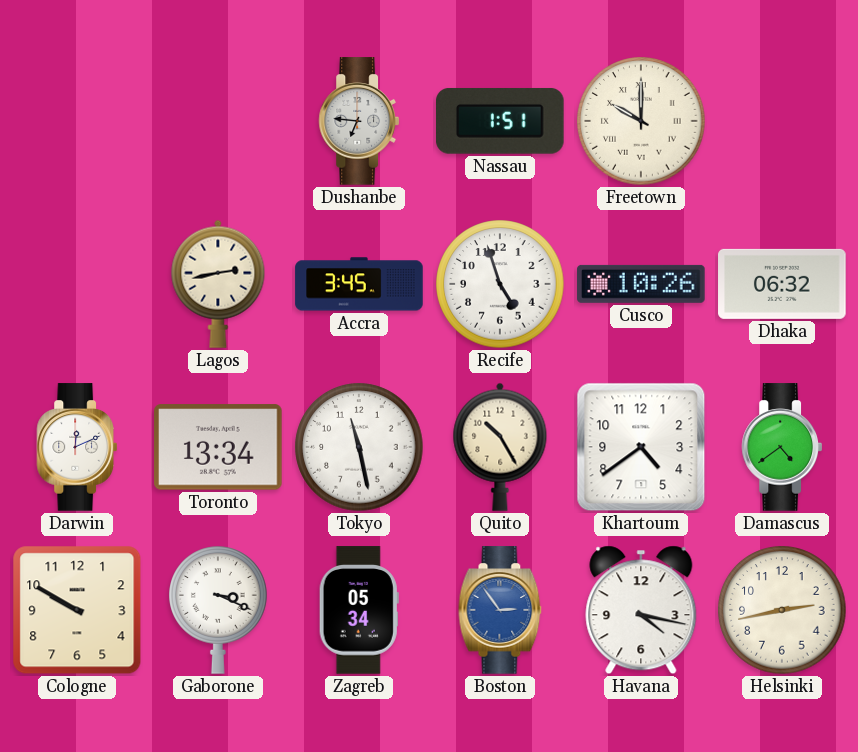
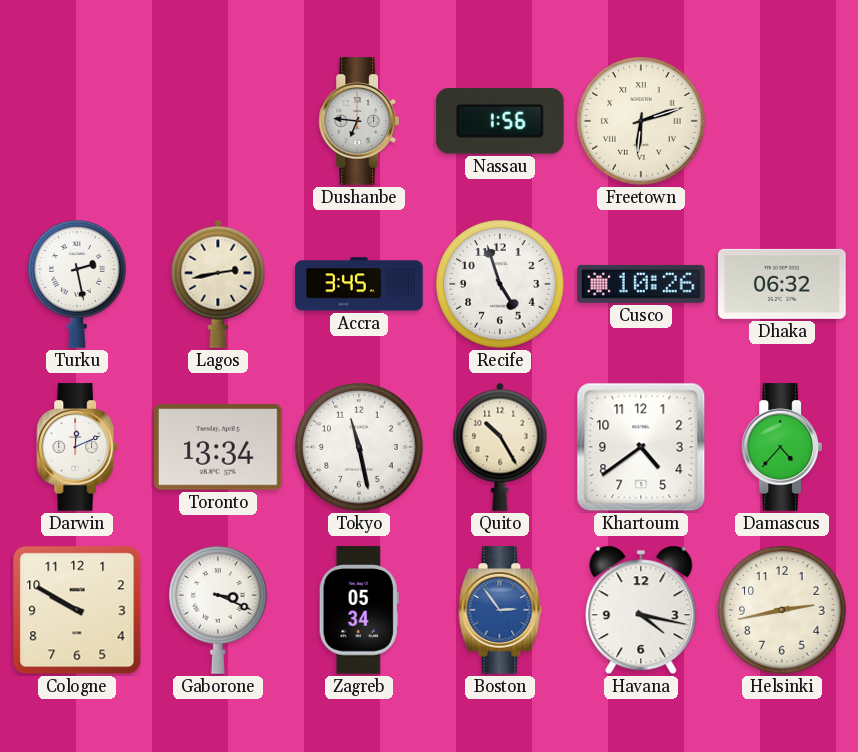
Nassau: 1:51 -> 1:56
Freetown: 10:00 -> 6:12
Turku: none -> 2:28
Damascus: 4:39 -> 4:37
